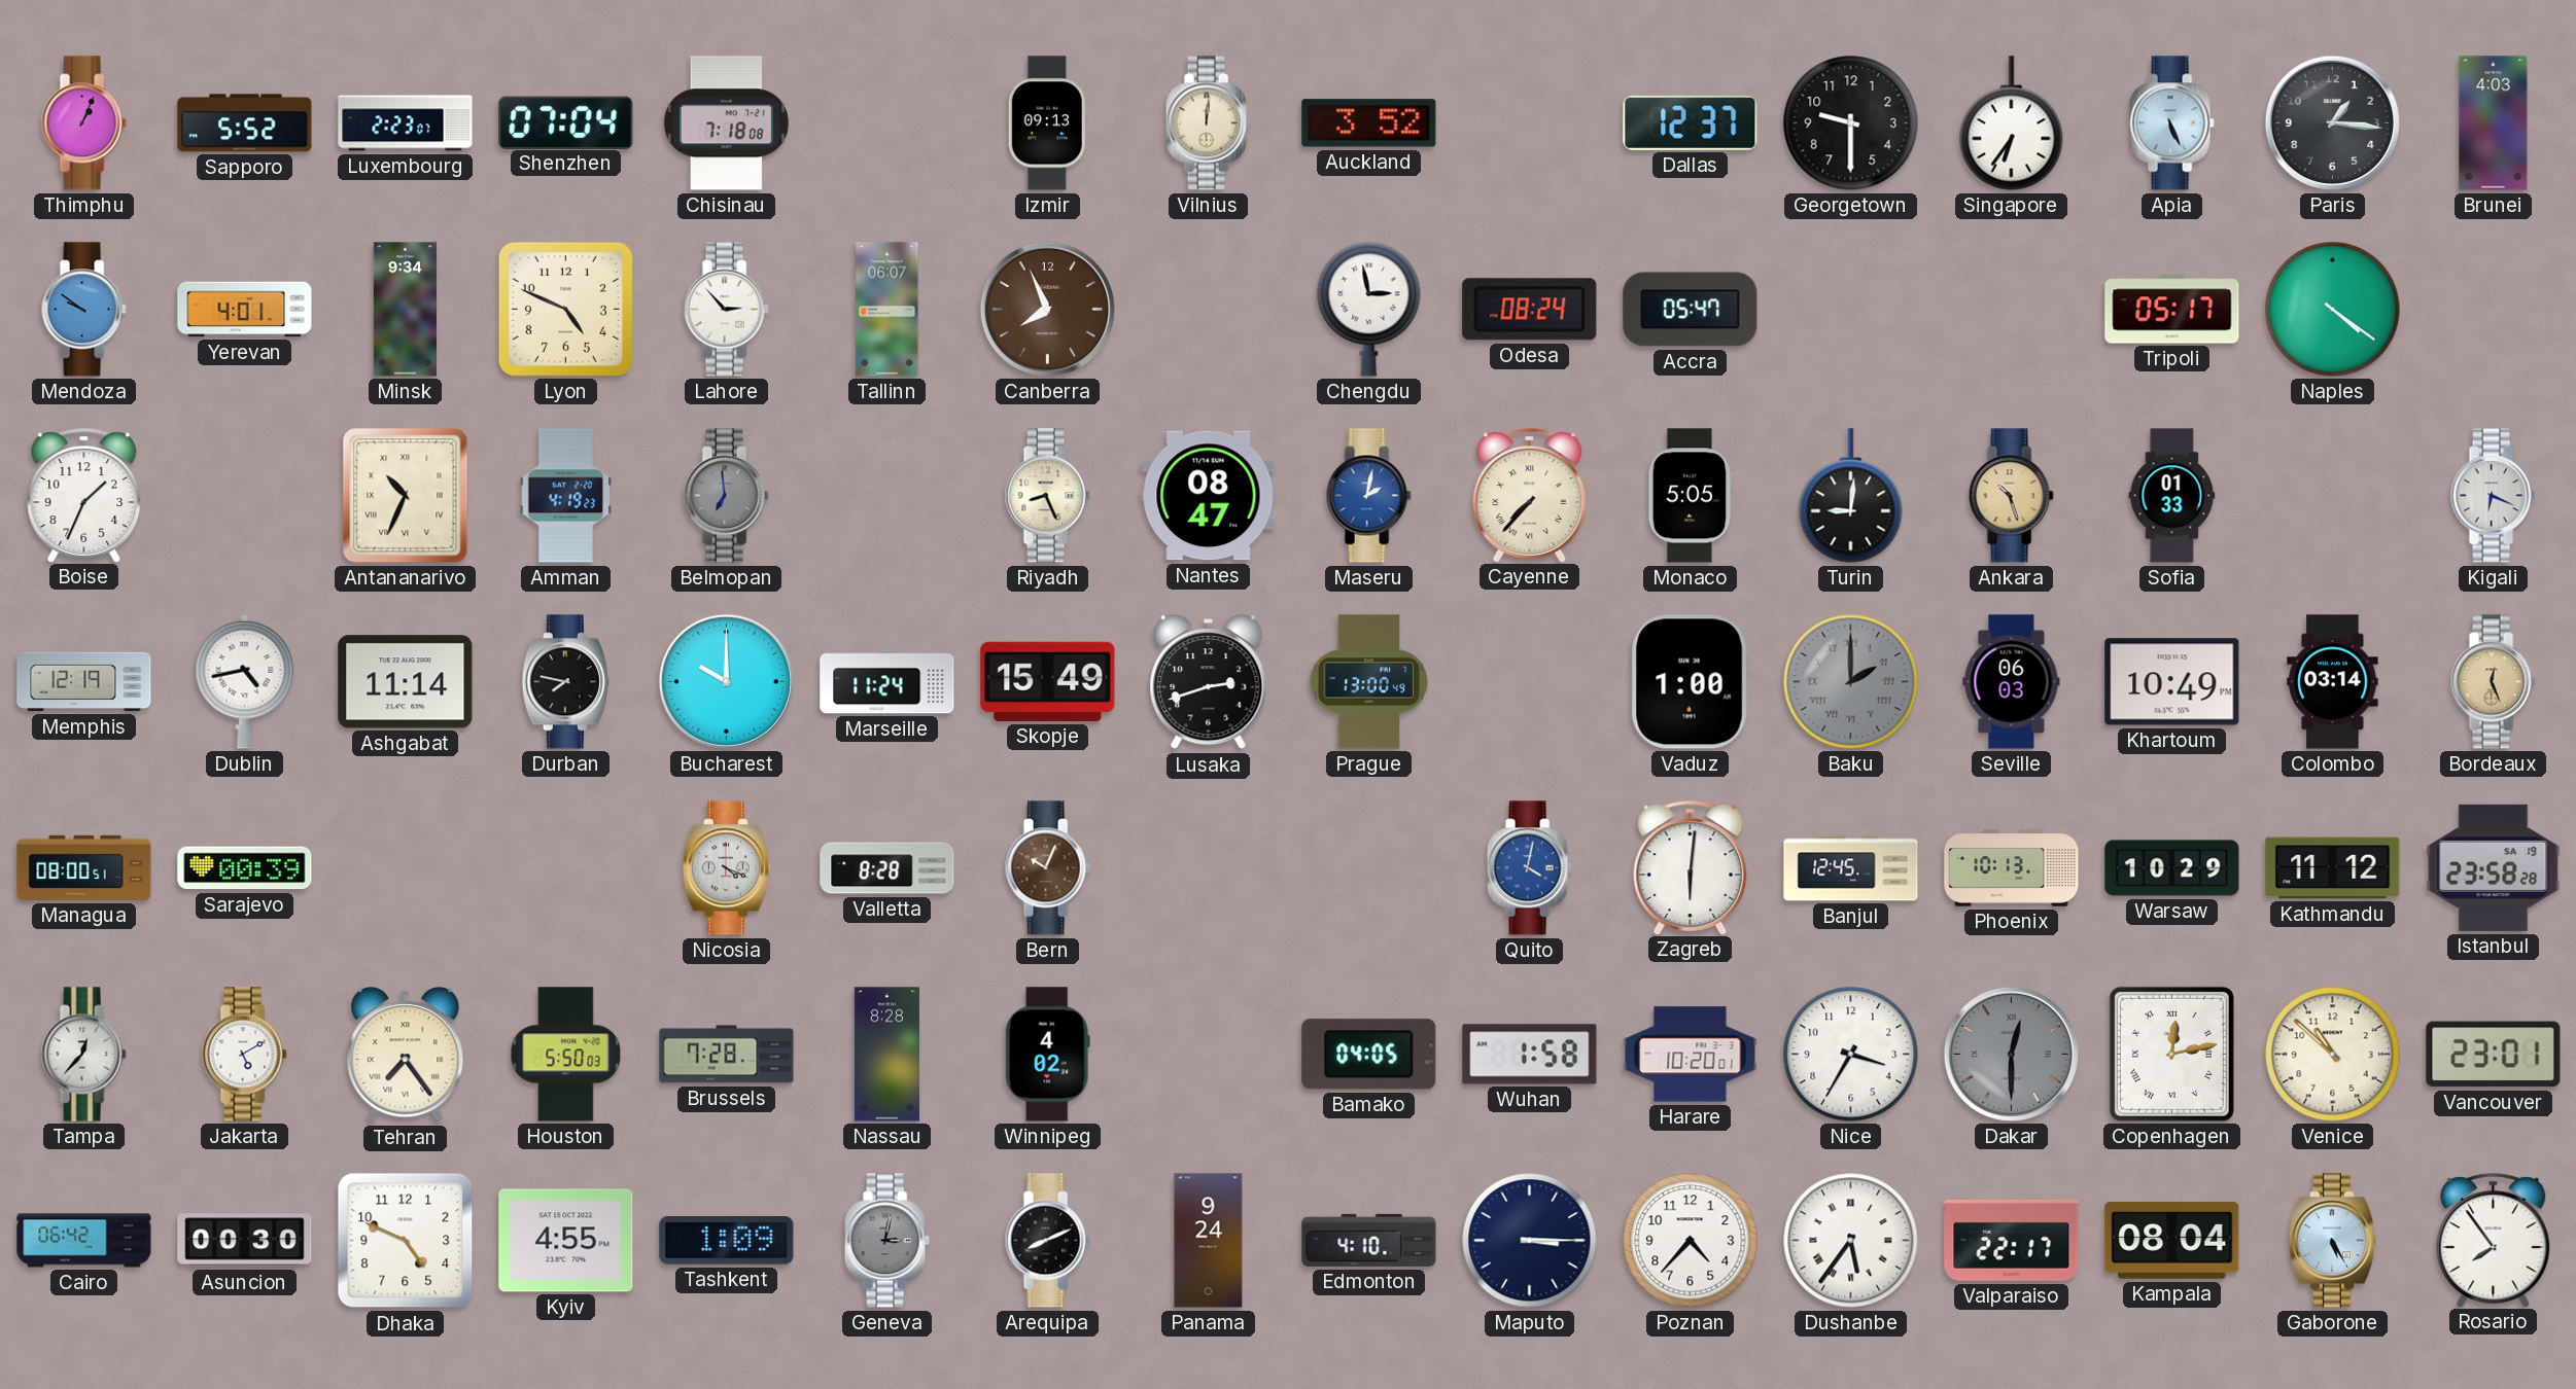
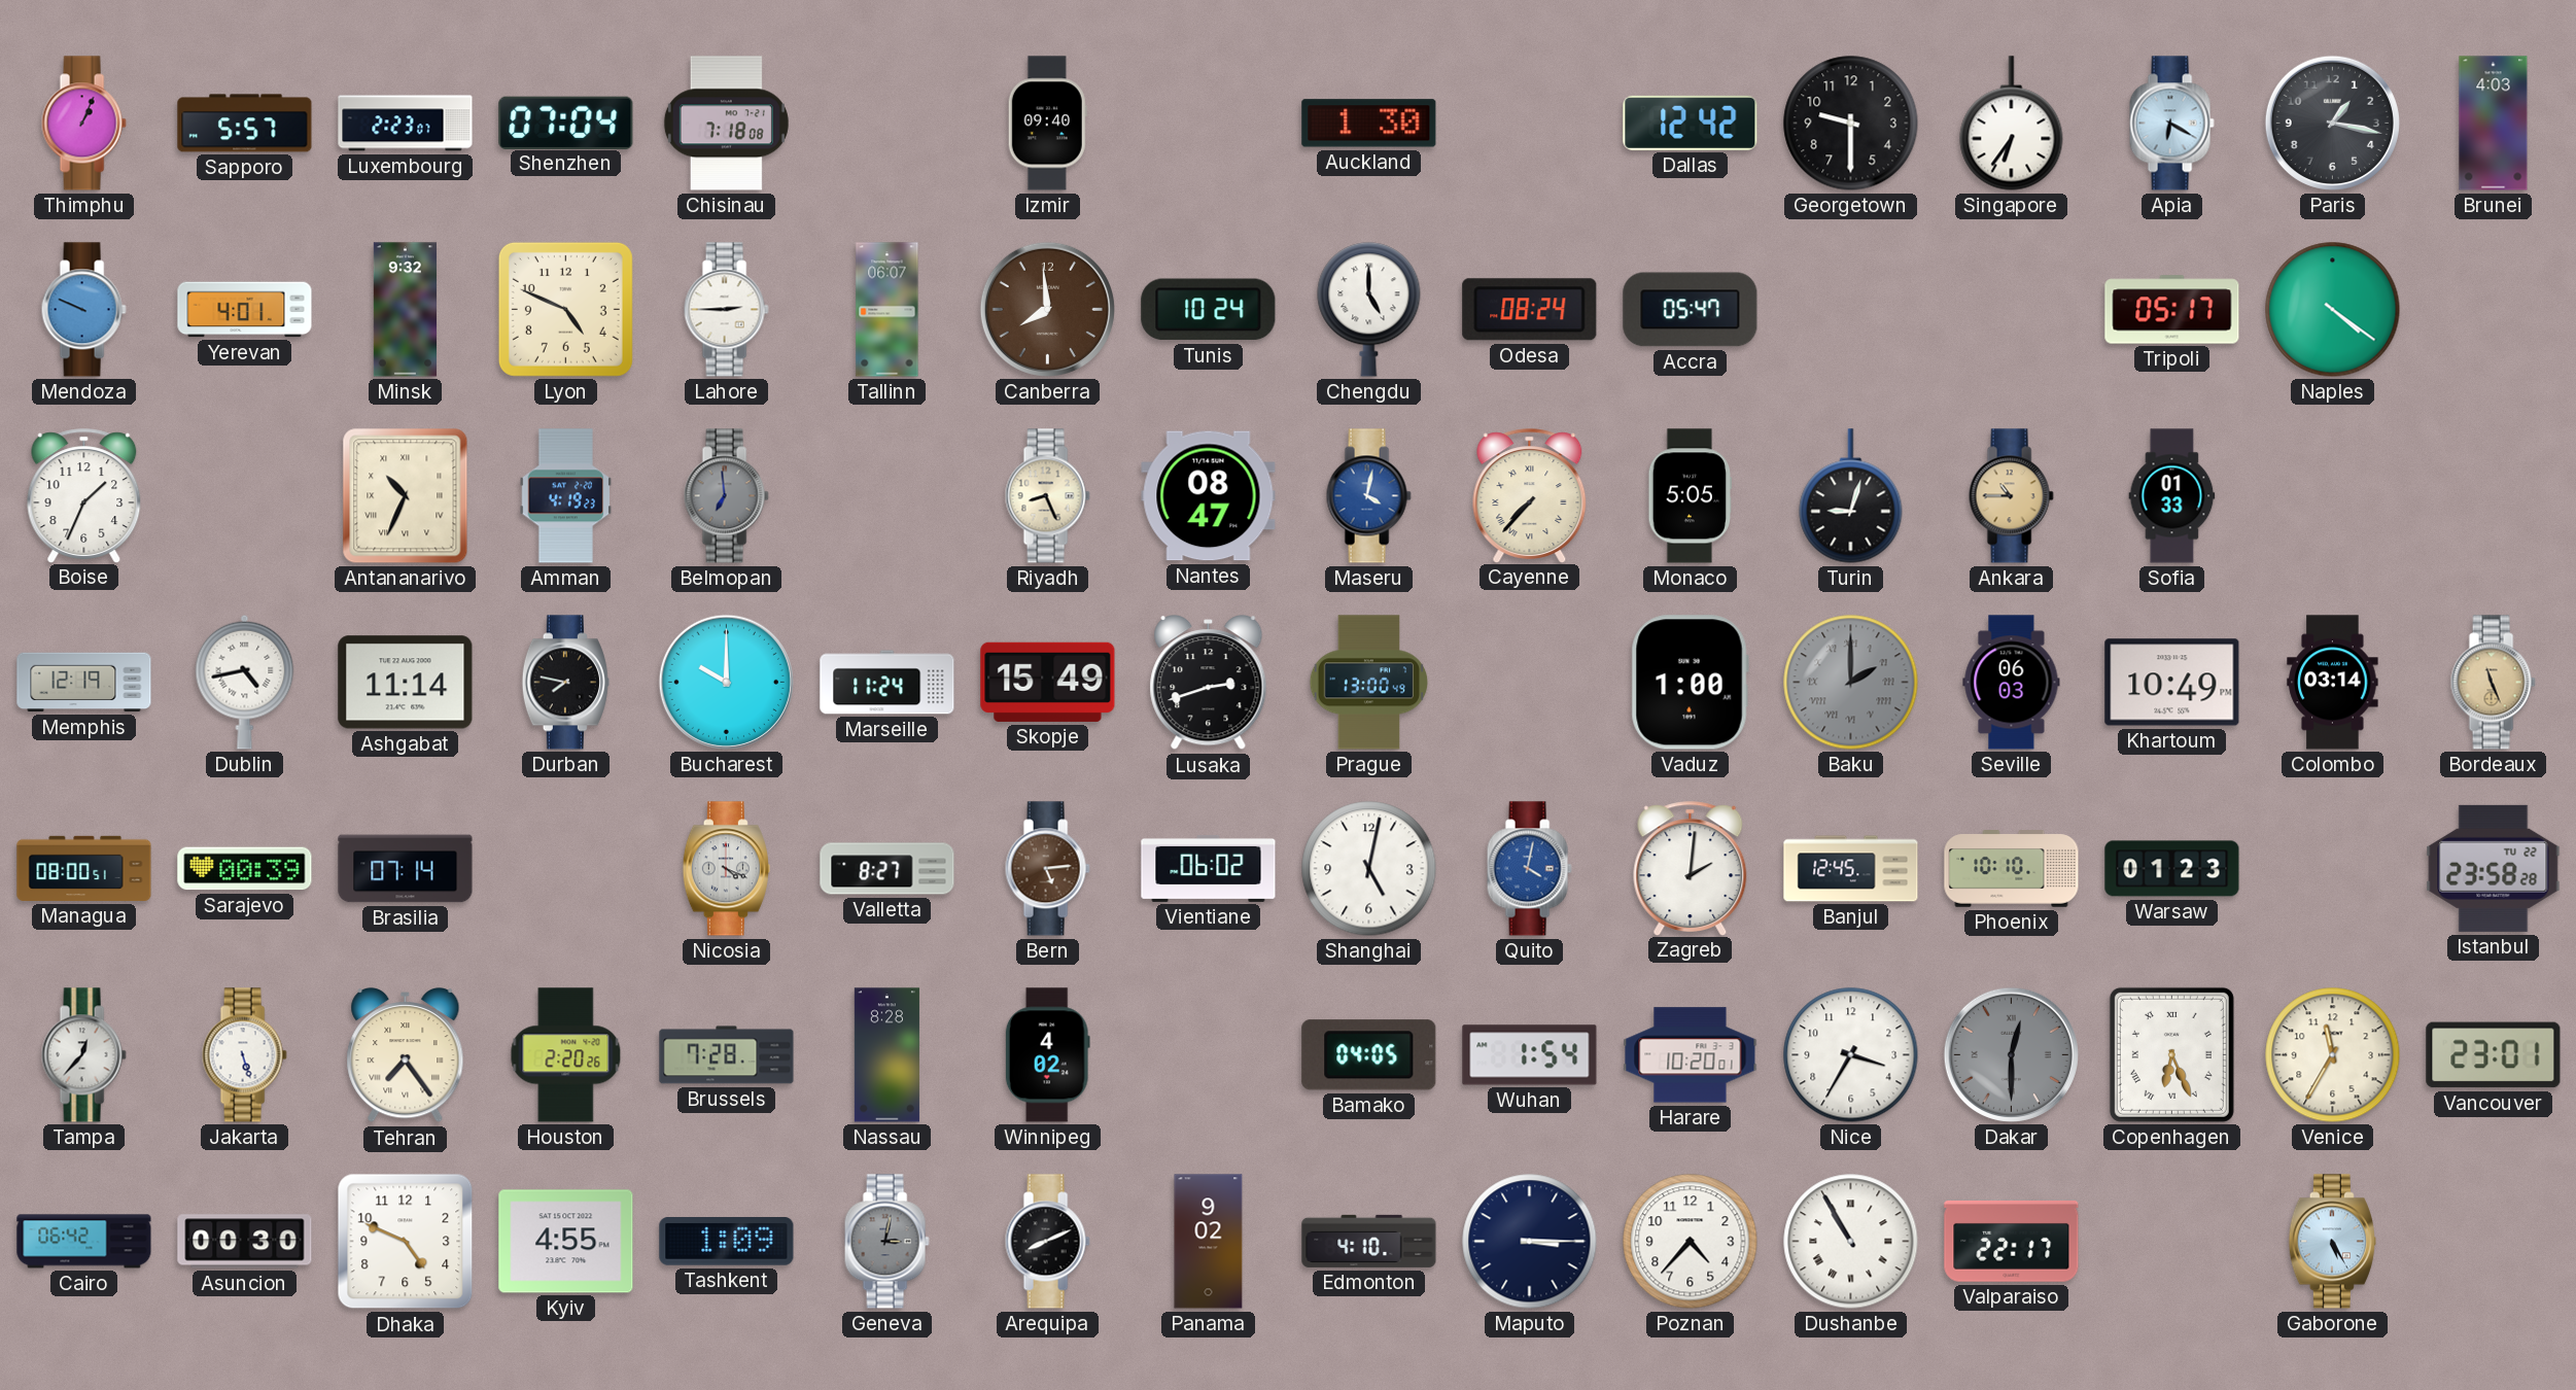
Sapporo: 5:52 -> 5:57
Izmir: 09:13 -> 09:40
Vilnius: 12:01 -> none
Auckland: 3:52 -> 1:30
Dallas: 12:37 -> 12:42
Apia: 5:26 -> 6:20
Paris: 1:16 -> 1:17
Mendoza: 9:51 -> 9:49
Minsk: 9:34 -> 9:32
Lahore: 2:53 -> 2:45
Canberra: 7:56 -> 7:59
Tunis: none -> 10:24
Chengdu: 2:58 -> 5:00
Maseru: 2:02 -> 4:02
Turin: 9:01 -> 9:03
Ankara: 10:27 -> 10:45
Kigali: 6:19 -> none
Bordeaux: 12:26 -> 11:26
Brasilia: none -> 07:14
Valletta: 8:28 -> 8:27
Bern: 10:04 -> 5:14
Vientiane: none -> 06:02
Shanghai: none -> 5:02
Zagreb: 6:01 -> 2:01
Phoenix: 10:13 -> 10:10
Warsaw: 10:29 -> 01:23
Kathmandu: 11:12 -> none
Istanbul date: SA 19 -> TU 22
Jakarta: 5:10 -> 5:27
Houston: 5:50 -> 2:20
Wuhan: 1:58 -> 1:54
Copenhagen: 12:13 -> 6:26
Venice: 10:52 -> 11:35
Panama: 9:24 -> 9:02
Dushanbe: 5:36 -> 10:55
Kampala: 08:04 -> none
Rosario: 7:54 -> none
